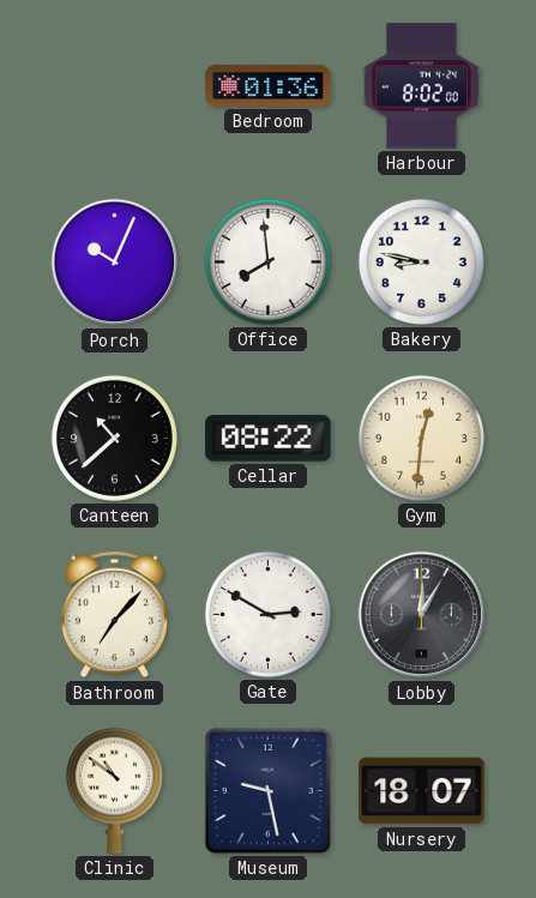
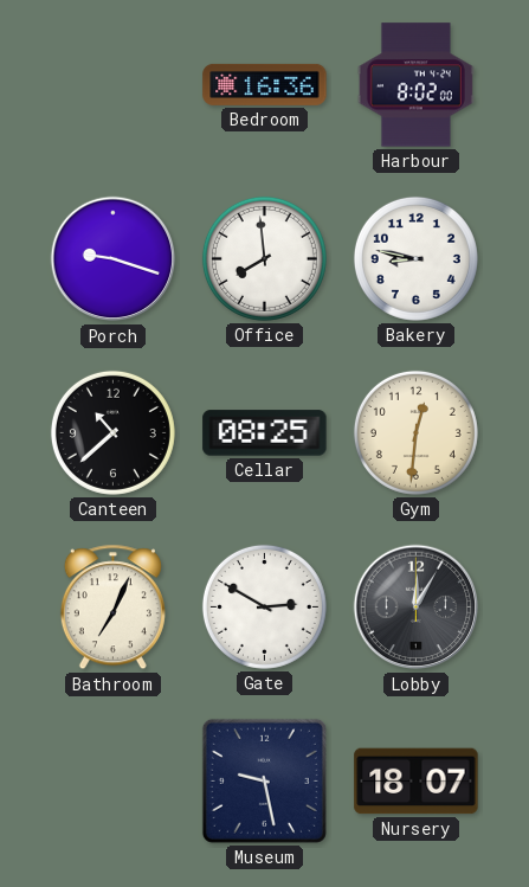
Bedroom: 01:36 -> 16:36
Porch: 10:04 -> 9:18
Cellar: 08:22 -> 08:25
Bathroom: 7:07 -> 7:04
Clinic: 10:51 -> none
